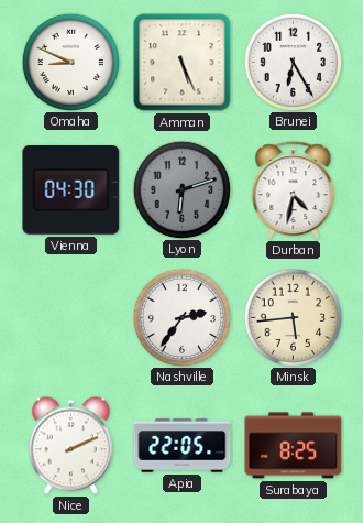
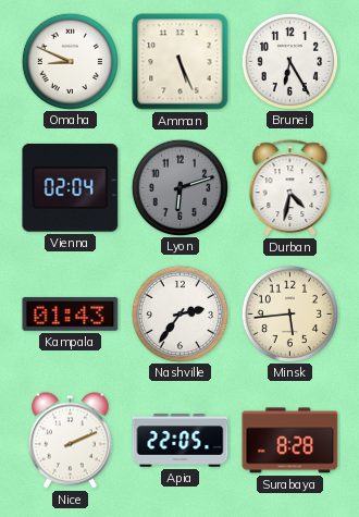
Vienna: 04:30 -> 02:04
Kampala: none -> 01:43
Surabaya: 8:25 -> 8:28
